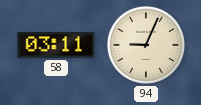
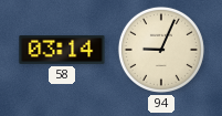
58: 03:11 -> 03:14
